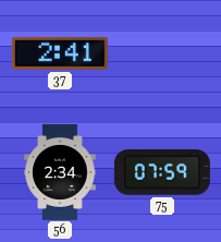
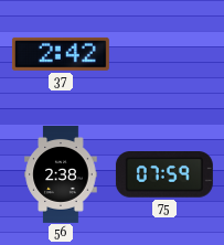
37: 2:41 -> 2:42
56: 2:34 -> 2:38
